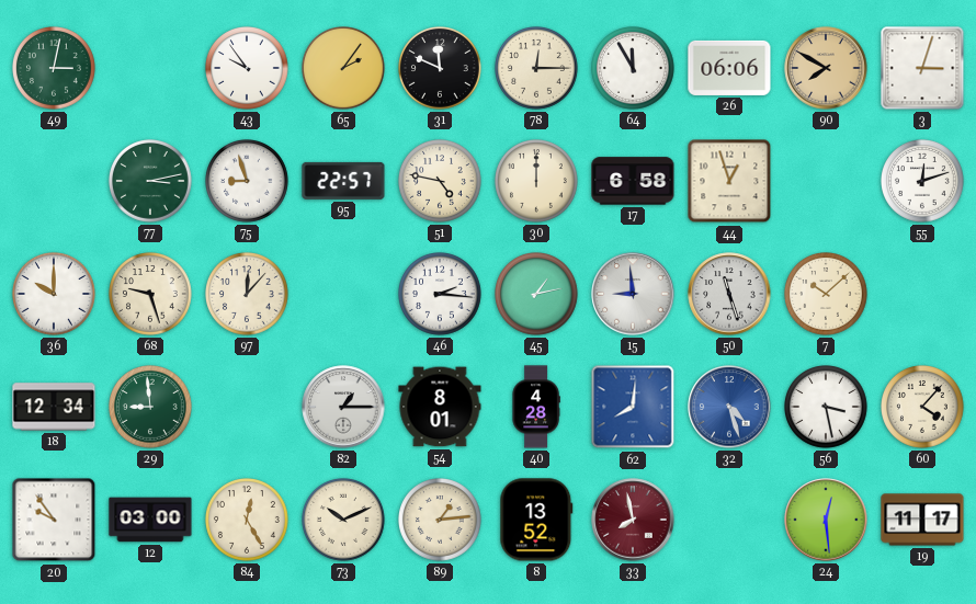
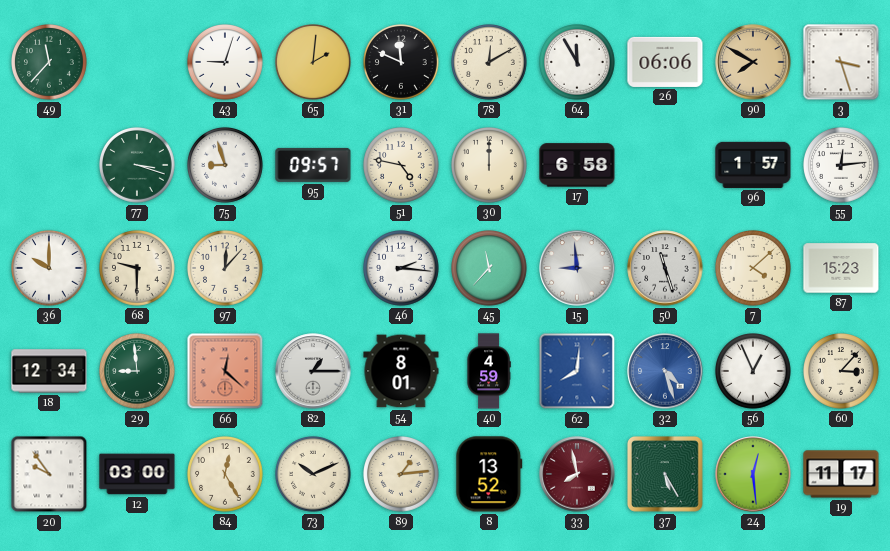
49: 3:02 -> 11:37
43: 9:54 -> 9:03
65: 2:06 -> 2:01
78: 12:15 -> 12:10
3: 3:03 -> 3:27
77: 3:13 -> 3:18
95: 22:57 -> 09:57
44: 12:57 -> none
96: none -> 1:57
55: 12:12 -> 12:14
68: 9:27 -> 9:30
45: 1:13 -> 11:37
7: 10:08 -> 4:08
87: none -> 15:23
66: none -> 12:22
40: 4:28 -> 4:59
56: 3:28 -> 12:56
60: 4:07 -> 3:07
37: none -> 5:25
